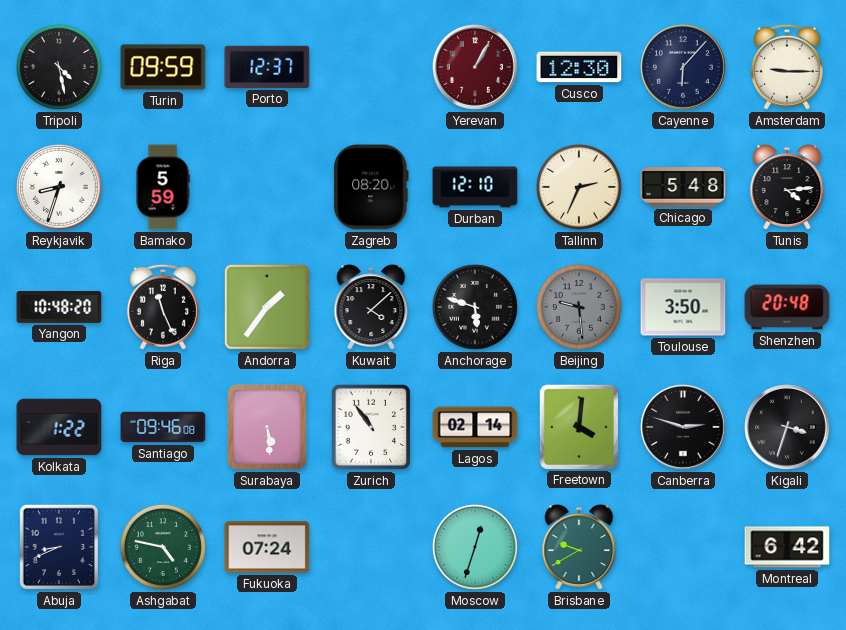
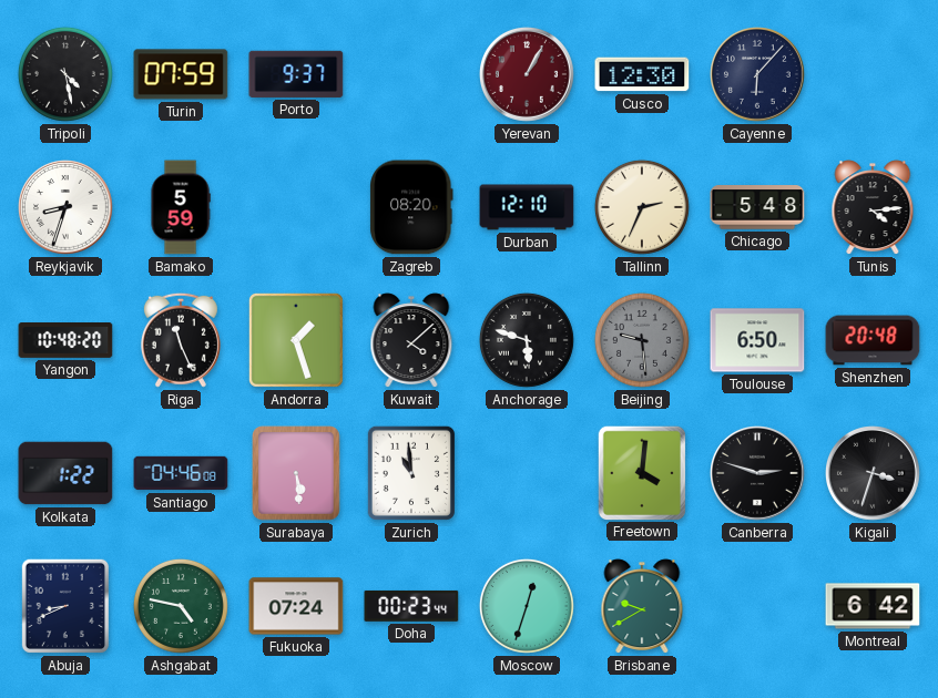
Turin: 09:59 -> 07:59
Porto: 12:37 -> 9:37
Amsterdam: 9:15 -> none
Andorra: 1:36 -> 1:27
Toulouse: 3:50 -> 6:50
Santiago: 09:46 -> 04:46
Zurich: 10:54 -> 10:59
Lagos: 02:14 -> none
Doha: none -> 00:23
